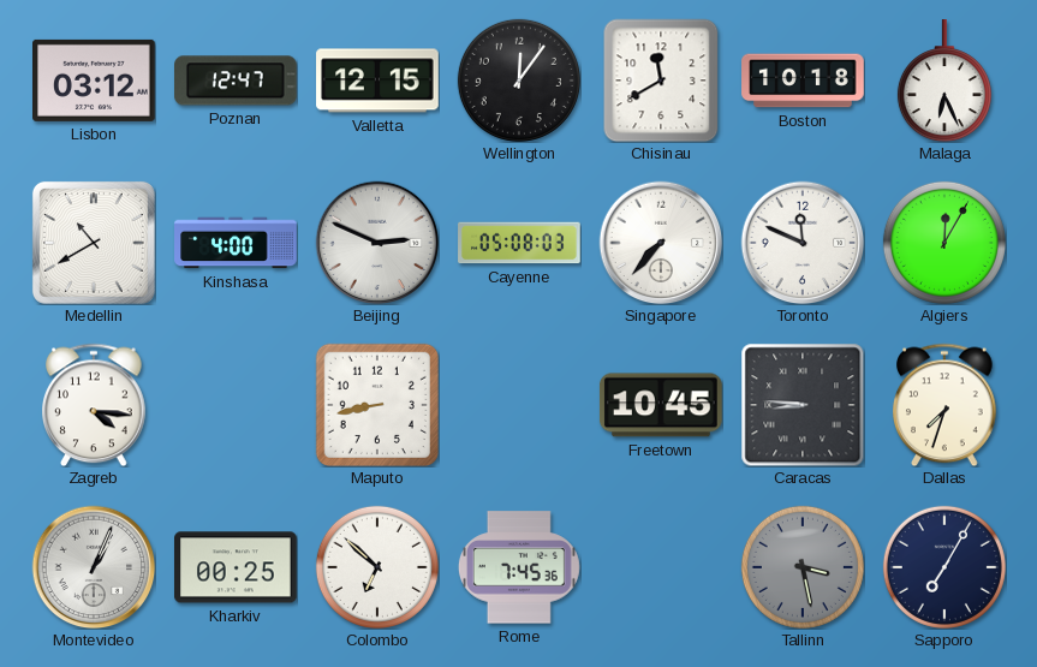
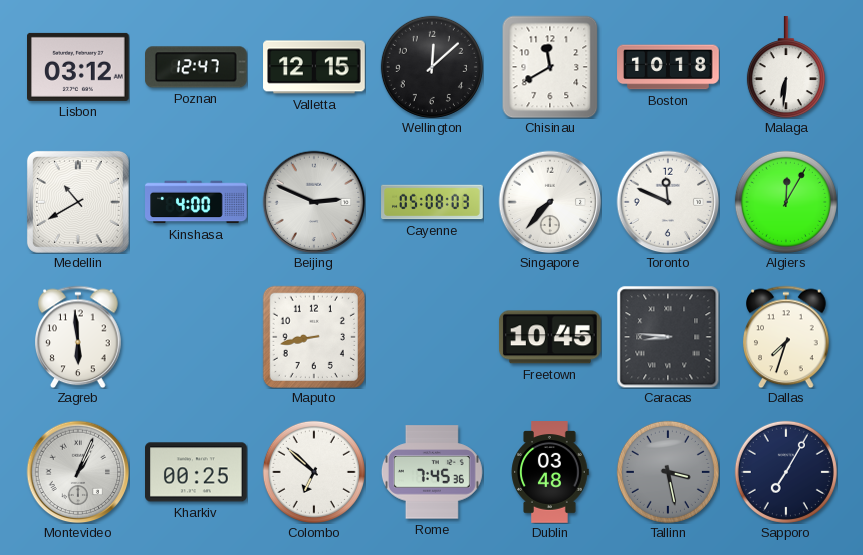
Wellington: 12:06 -> 12:08
Malaga: 6:26 -> 6:31
Zagreb: 4:16 -> 5:59
Dublin: none -> 03:48
